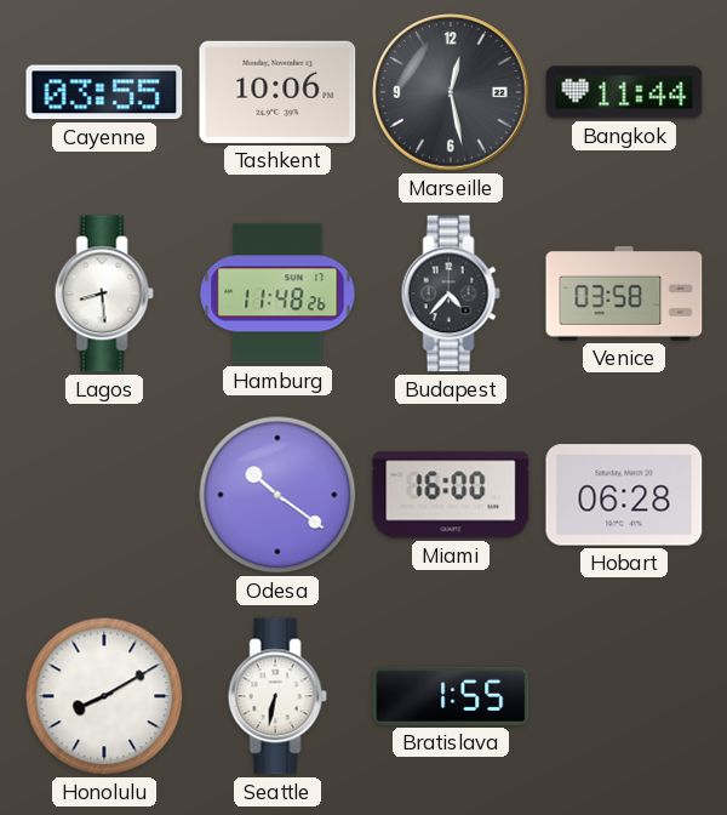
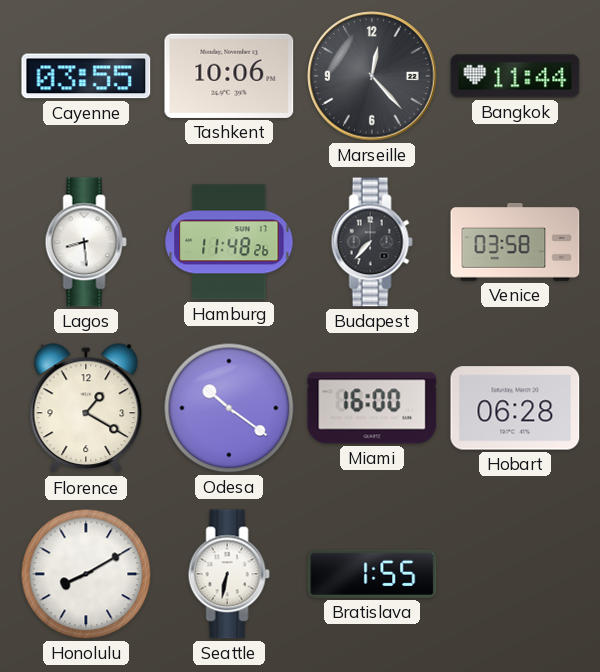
Marseille: 12:28 -> 12:23
Budapest: 4:37 -> 7:37
Florence: none -> 1:20
